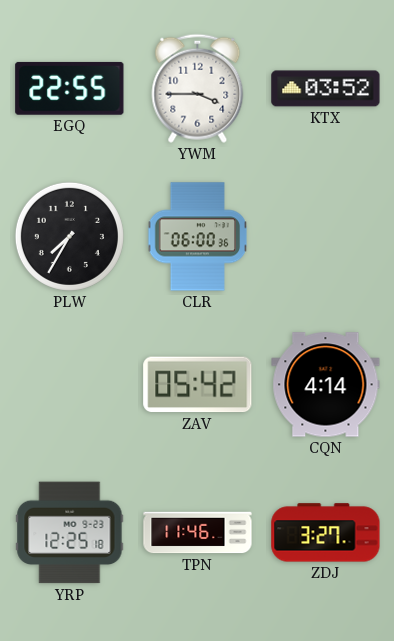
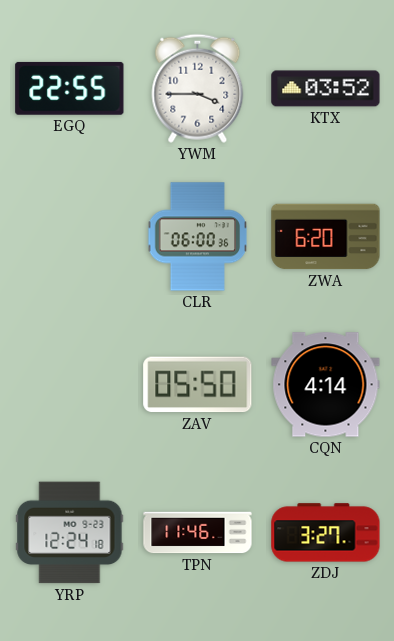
PLW: 7:35 -> none
ZWA: none -> 6:20
ZAV: 05:42 -> 05:50
YRP: 12:25 -> 12:24
